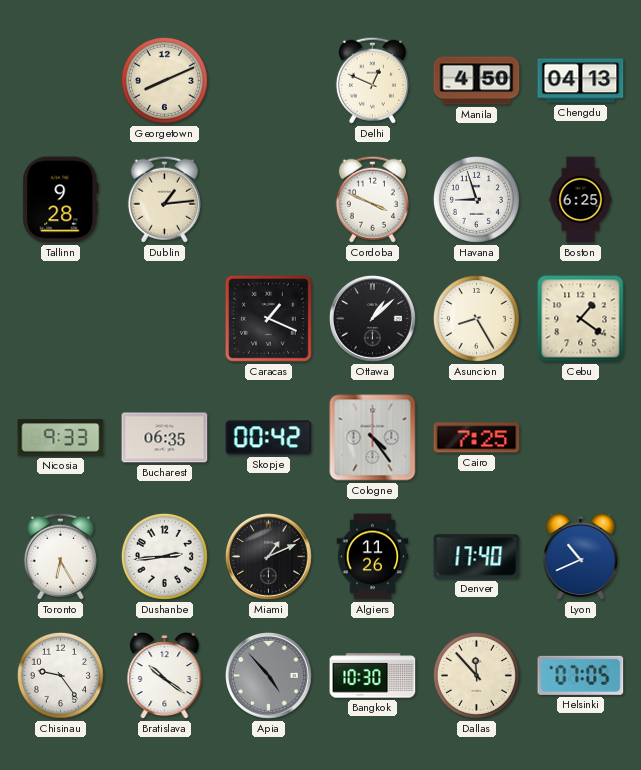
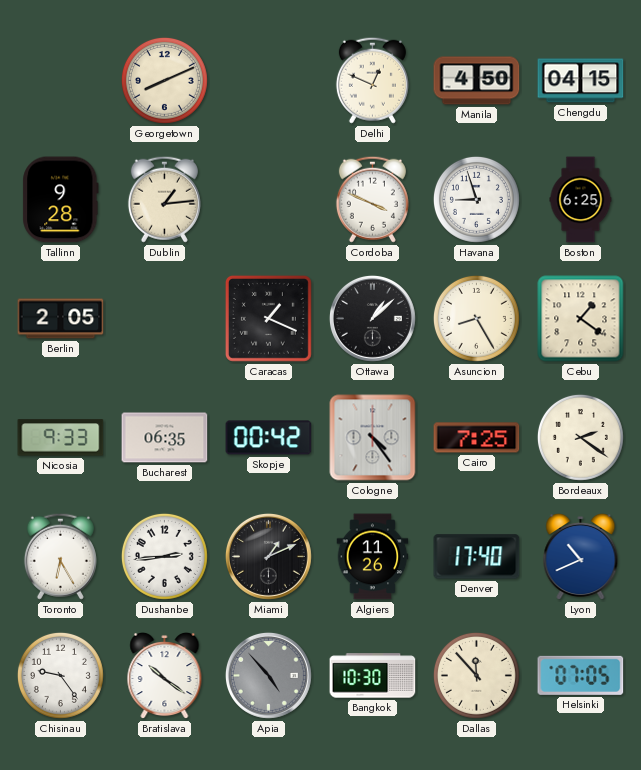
Chengdu: 04:13 -> 04:15
Berlin: none -> 2:05
Bordeaux: none -> 2:21
